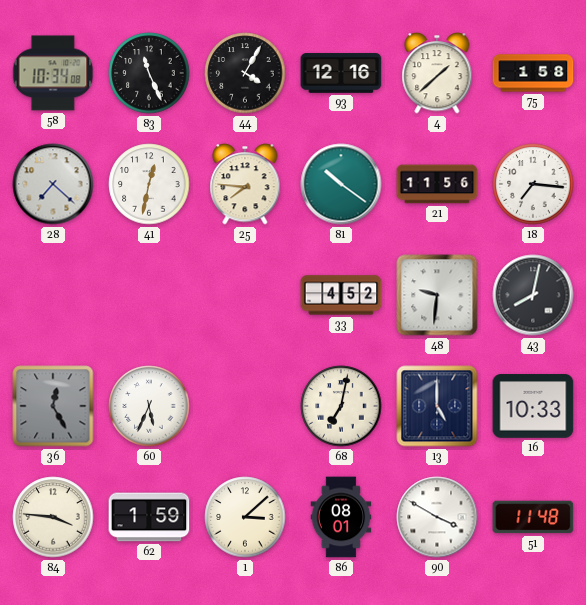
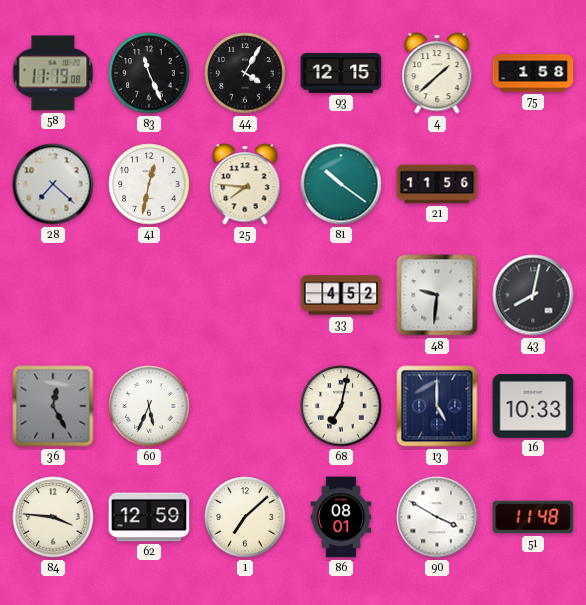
58: 10:34 -> 11:19
93: 12:16 -> 12:15
18: 7:16 -> none
62: 1:59 -> 12:59
1: 3:08 -> 7:08
